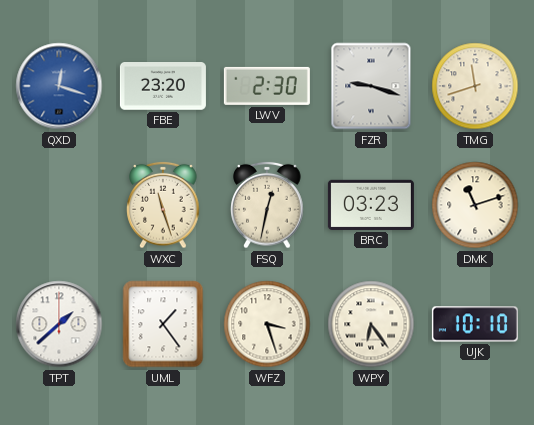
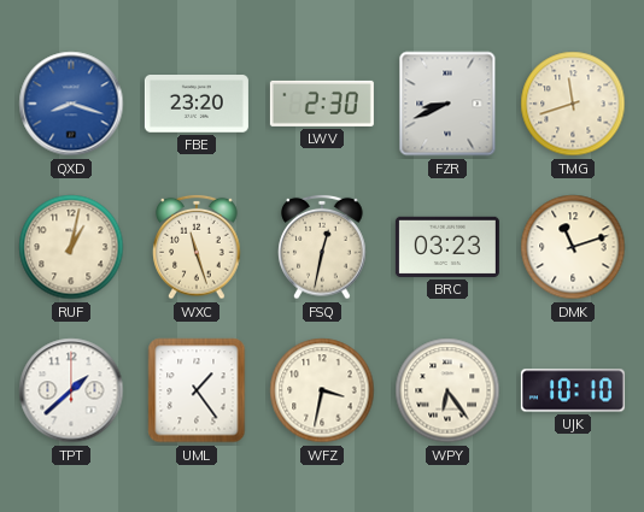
QXD: 12:18 -> 8:18
FZR: 9:18 -> 8:41
RUF: none -> 1:02
WFZ: 3:27 -> 3:32
